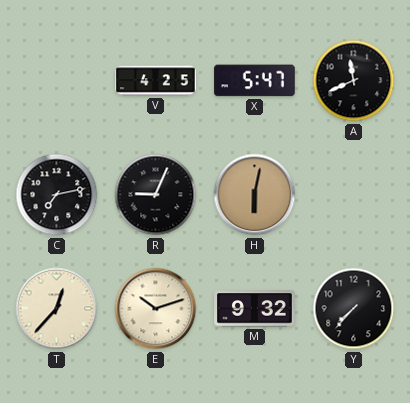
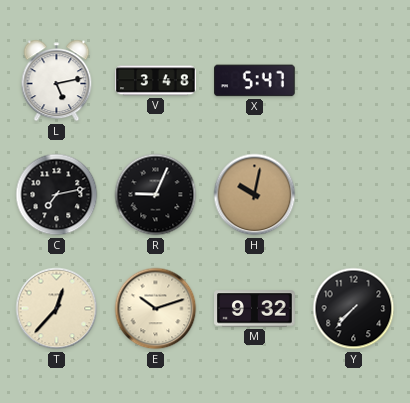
L: none -> 5:13
V: 4:25 -> 3:48
A: 11:41 -> none
H: 6:02 -> 10:02
